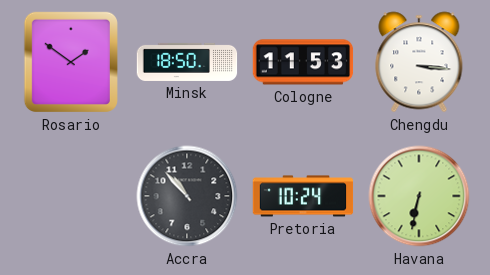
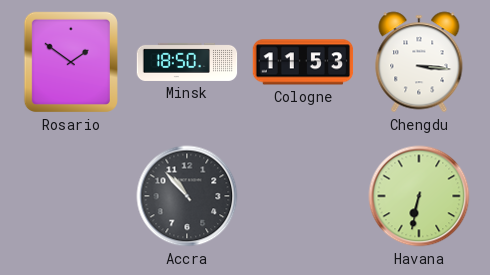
Pretoria: 10:24 -> none
